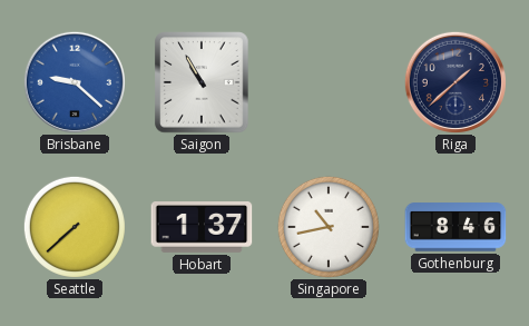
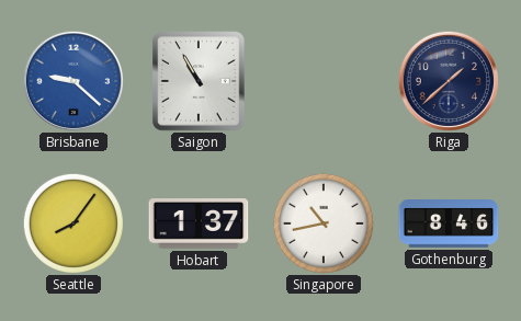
Seattle: 7:38 -> 8:06
